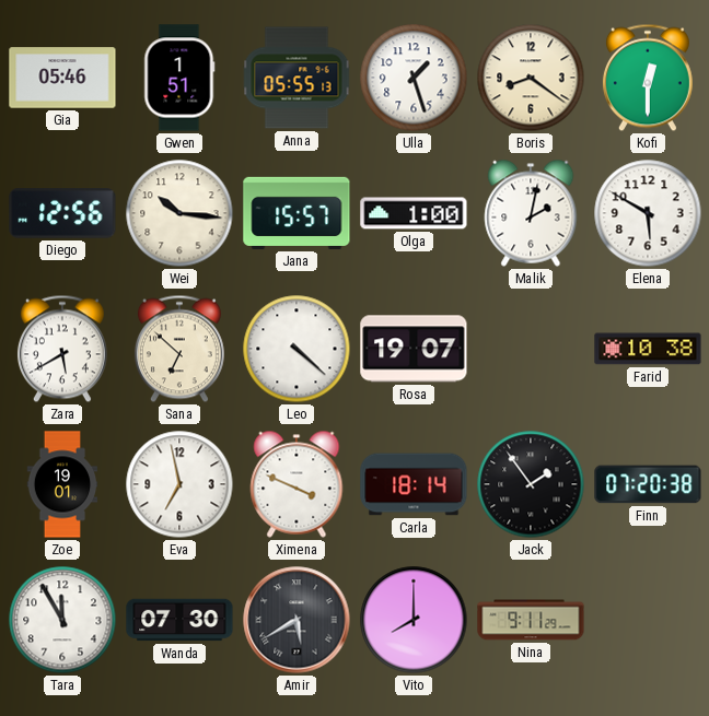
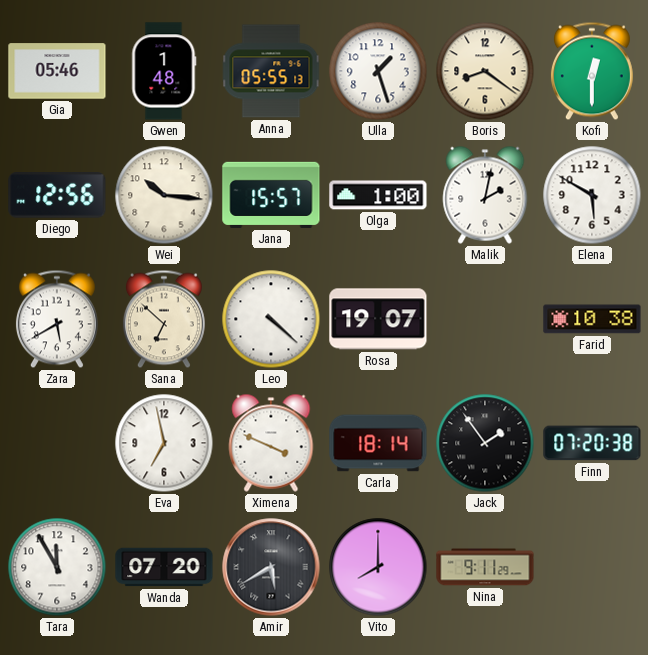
Gwen: 1:51 -> 1:48
Zoe: 19:01 -> none
Wanda: 07:30 -> 07:20
